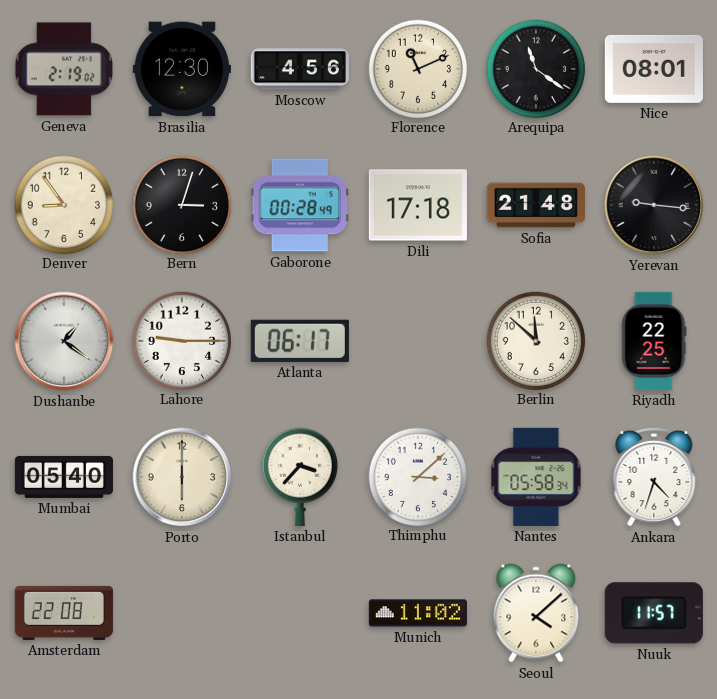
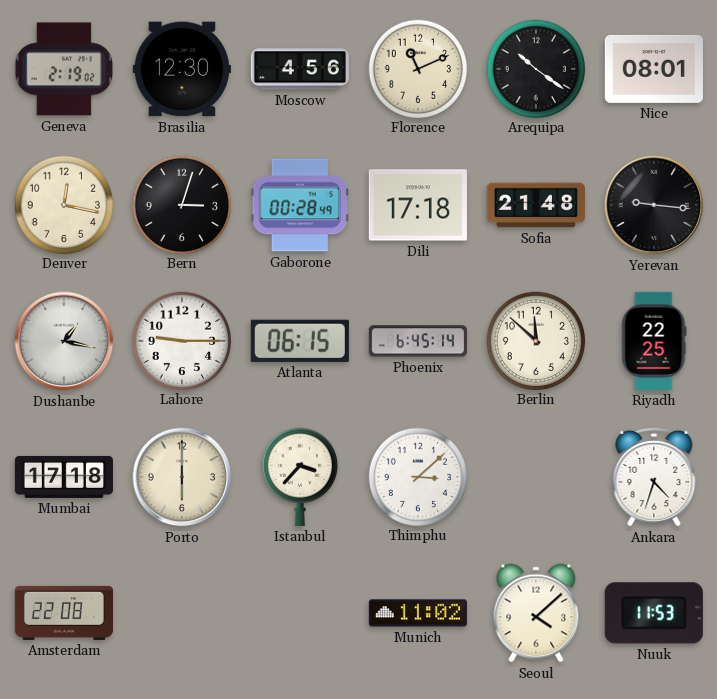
Arequipa: 11:21 -> 10:21
Denver: 8:54 -> 12:17
Dushanbe: 1:21 -> 1:17
Atlanta: 06:17 -> 06:15
Phoenix: none -> 6:45
Mumbai: 05:40 -> 17:18
Nantes: 05:58 -> none
Nuuk: 11:57 -> 11:53
